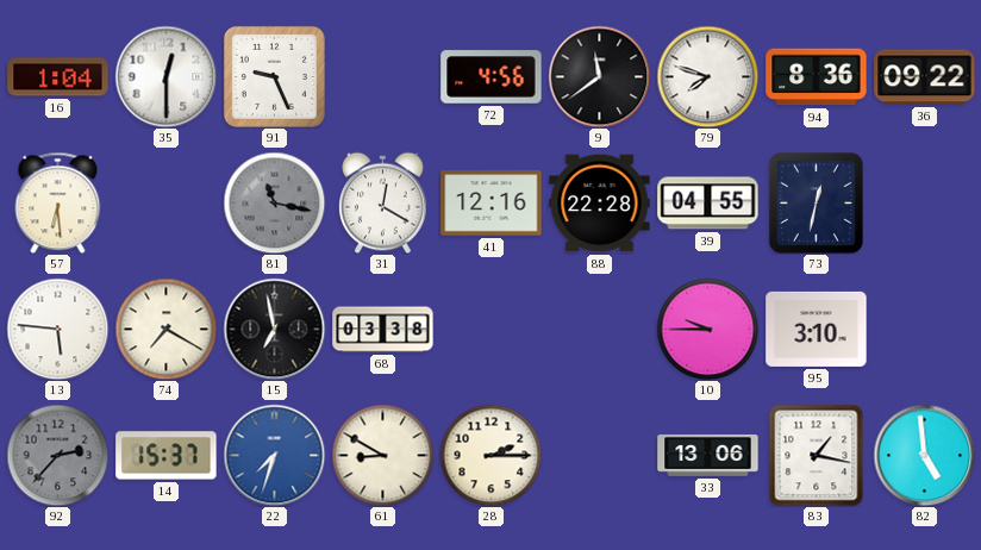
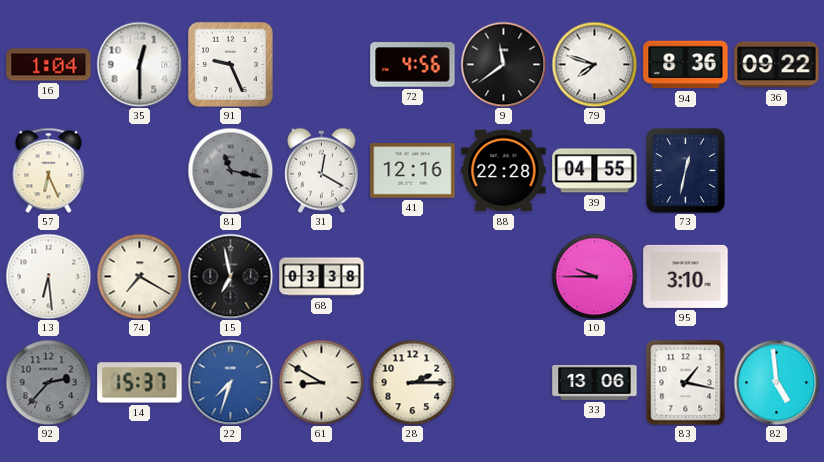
57: 6:29 -> 6:26
13: 5:46 -> 6:29
